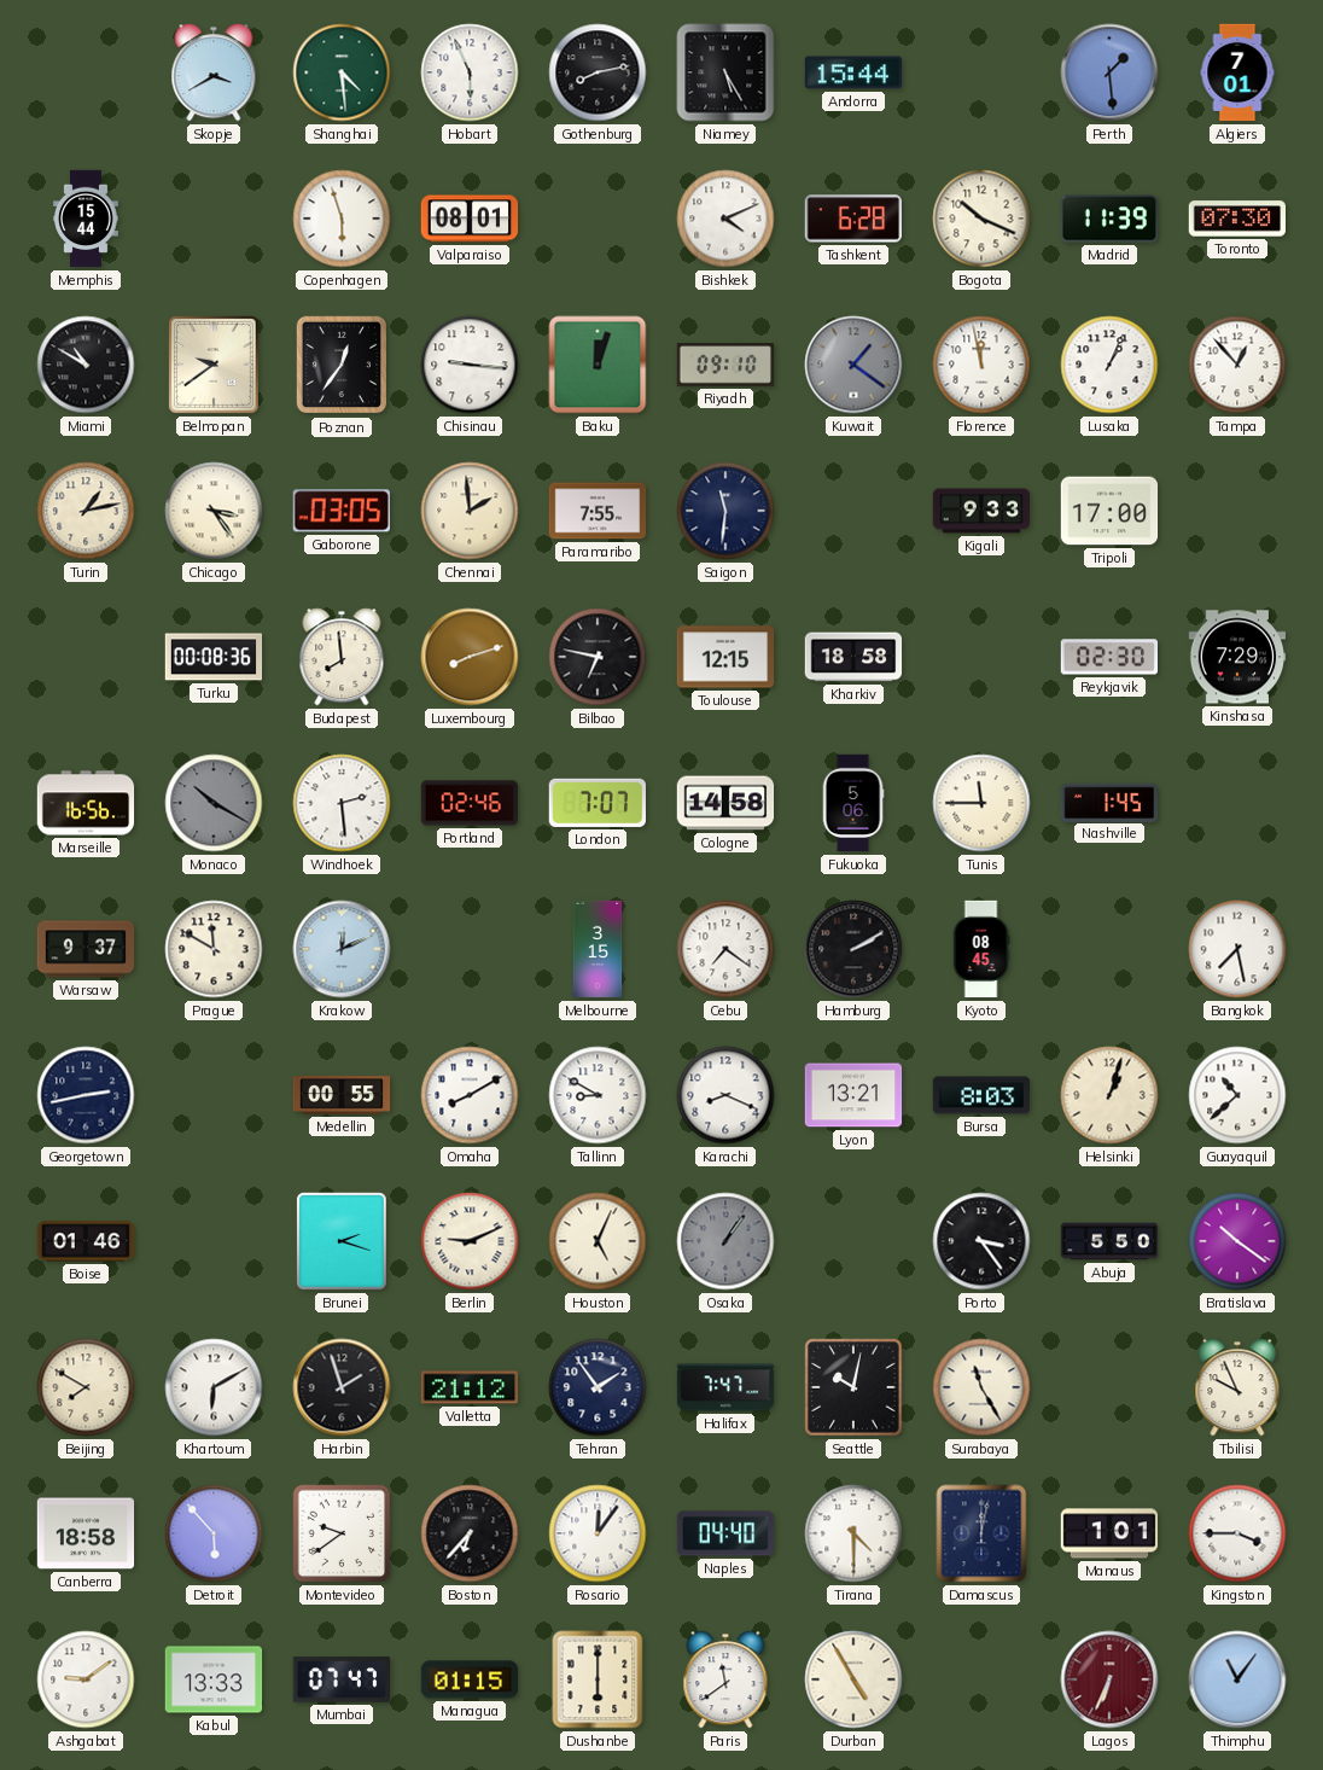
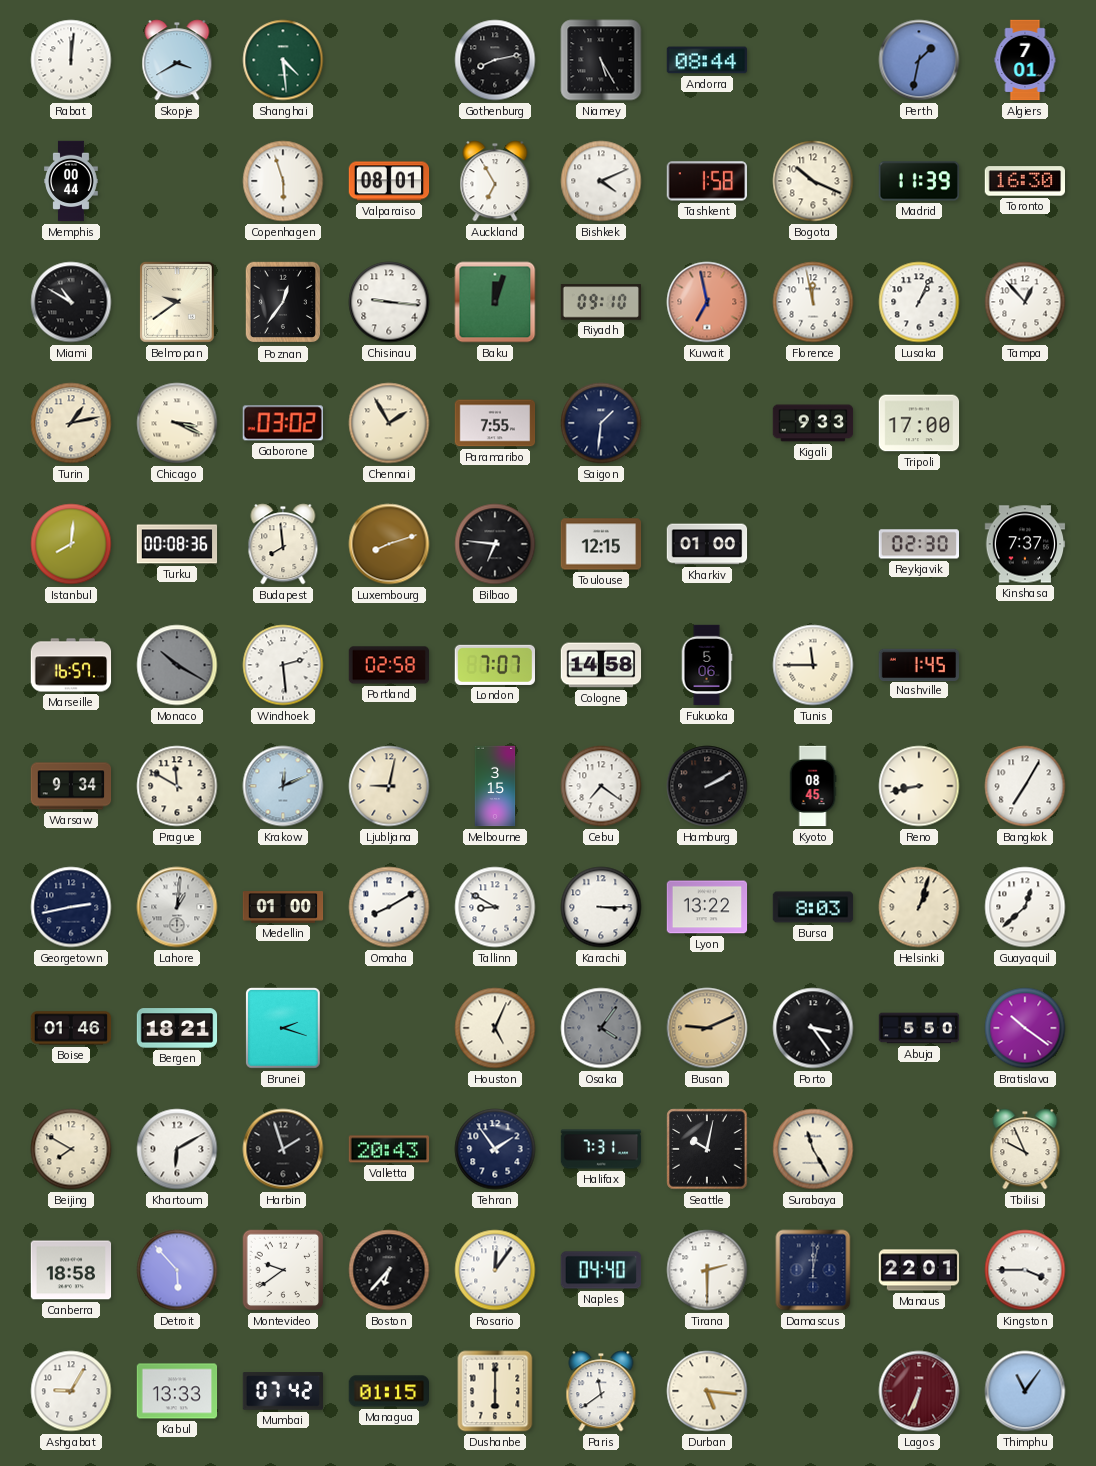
Rabat: none -> 12:01
Hobart: 5:56 -> none
Andorra: 15:44 -> 08:44
Perth: 1:29 -> 1:32
Memphis: 15:44 -> 00:44
Auckland: none -> 6:55
Tashkent: 6:28 -> 1:58
Toronto: 07:30 -> 16:30
Kuwait: 1:21 -> 6:58
Kuwait dial: grey -> salmon
Chicago: 3:24 -> 3:19
Gaborone: 03:05 -> 03:02
Chennai: 1:59 -> 1:55
Saigon: 11:31 -> 1:31
Istanbul: none -> 8:01
Bilbao: 6:47 -> 6:46
Kharkiv: 18:58 -> 01:00
Kinshasa: 7:29 -> 7:37
Marseille: 16:56 -> 16:57
Portland: 02:46 -> 02:58
Warsaw: 9:37 -> 9:34
Ljubljana: none -> 9:02
Reno: none -> 8:43
Bangkok: 7:28 -> 7:05
Lahore: none -> 1:01
Medellin: 00:55 -> 01:00
Karachi: 8:19 -> 3:15
Lyon: 13:21 -> 13:22
Guayaquil: 10:38 -> 12:38
Bergen: none -> 18:21
Berlin: 9:11 -> none
Osaka: 1:06 -> 4:06
Busan: none -> 9:11
Valletta: 21:12 -> 20:43
Halifax: 7:47 -> 7:31
Tirana: 4:30 -> 2:30
Manaus: 1:01 -> 22:01
Ashgabat: 9:09 -> 9:05
Mumbai: 07:47 -> 07:42
Durban: 4:55 -> 5:16
